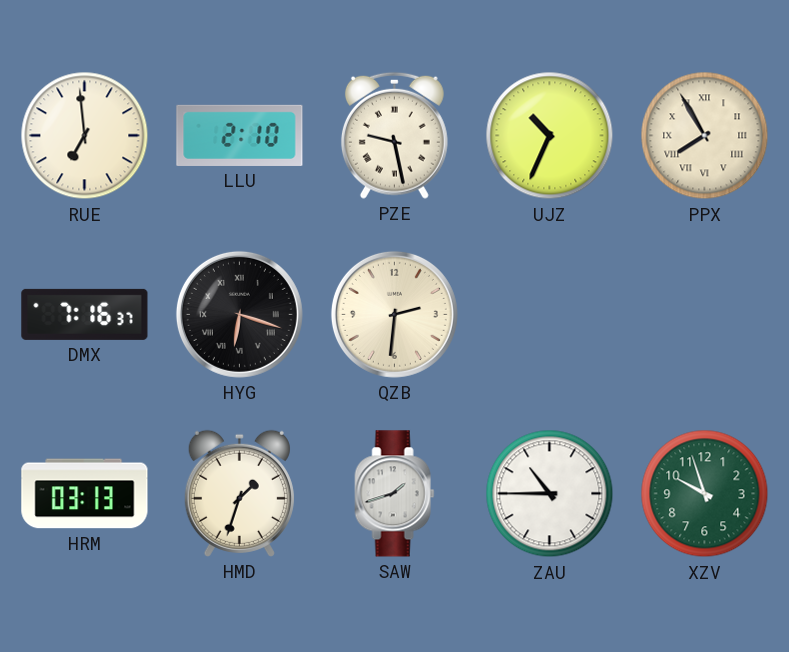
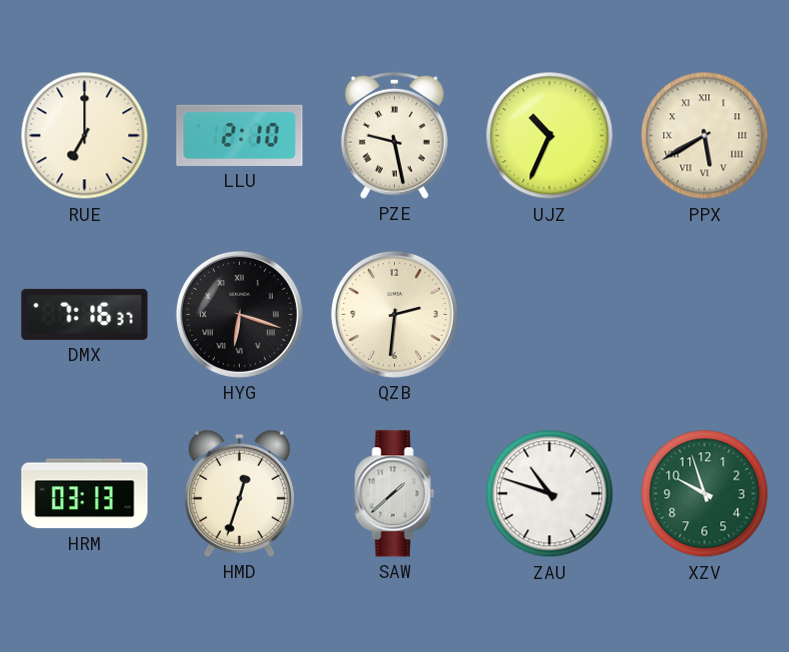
RUE: 6:59 -> 7:00
PPX: 7:55 -> 5:40
HMD: 1:33 -> 12:33
SAW: 1:42 -> 1:38
ZAU: 10:45 -> 10:48
